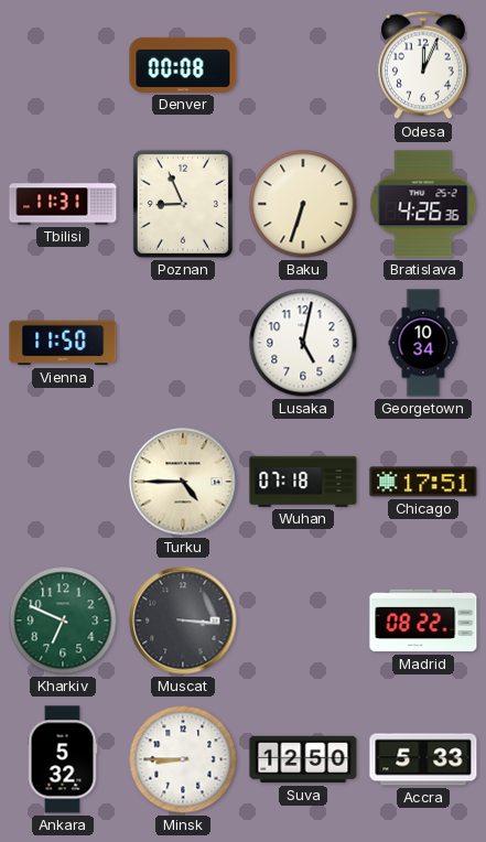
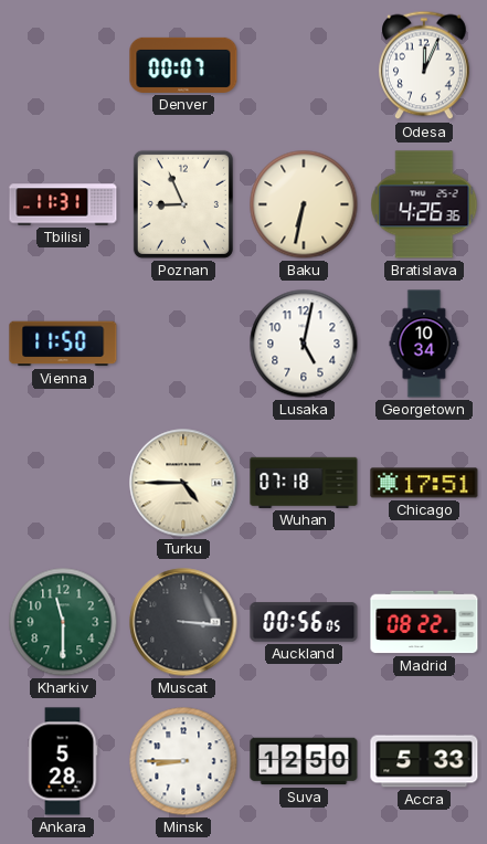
Denver: 00:08 -> 00:07
Baku: 6:33 -> 6:32
Kharkiv: 6:49 -> 11:30
Auckland: none -> 00:56
Ankara: 5:32 -> 5:28
